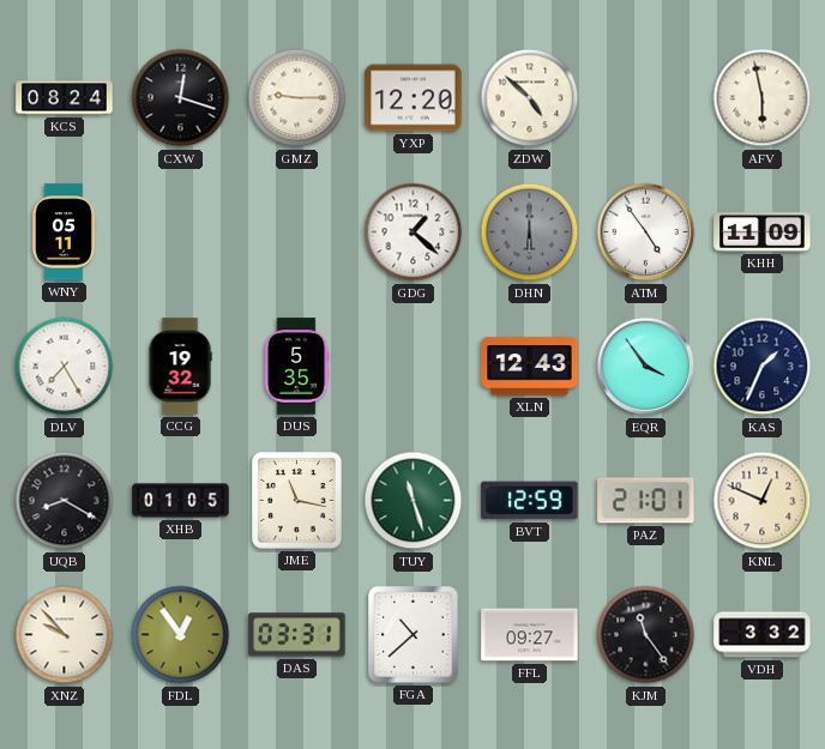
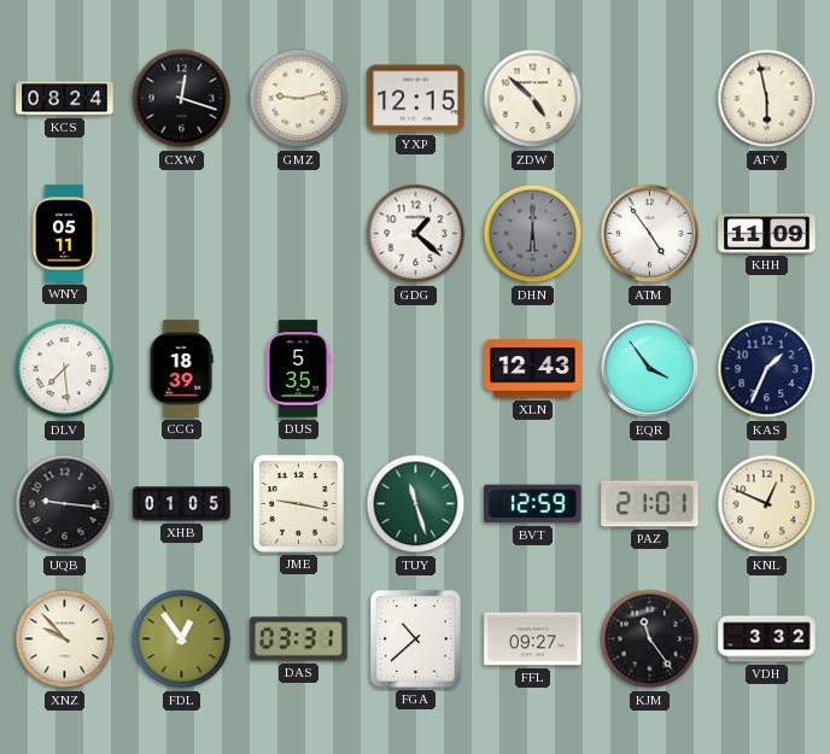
GMZ: 9:15 -> 9:13
YXP: 12:20 -> 12:15
DLV: 7:25 -> 7:29
CCG: 19:32 -> 18:39
UQB: 8:20 -> 9:16
JME: 11:17 -> 9:17
